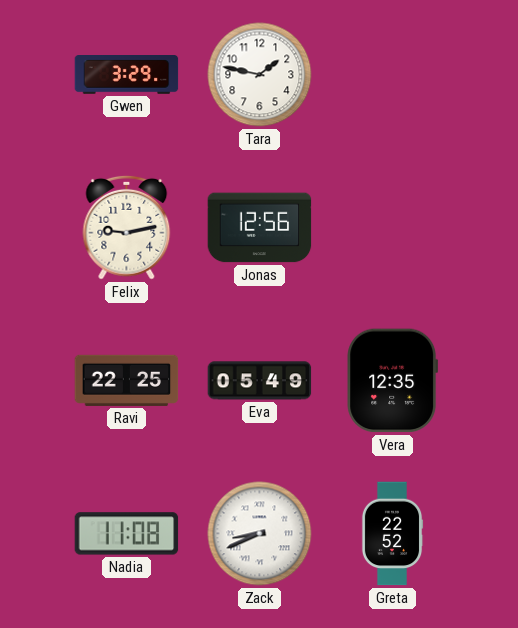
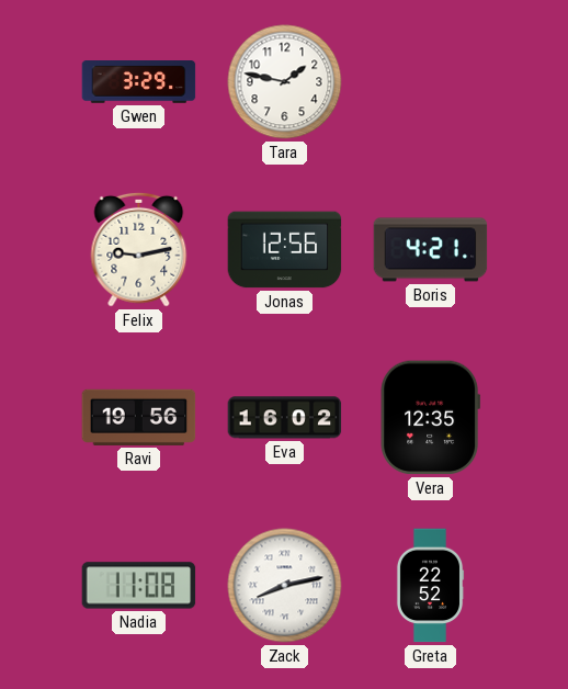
Boris: none -> 4:21
Ravi: 22:25 -> 19:56
Eva: 05:49 -> 16:02
Zack: 8:41 -> 8:13
